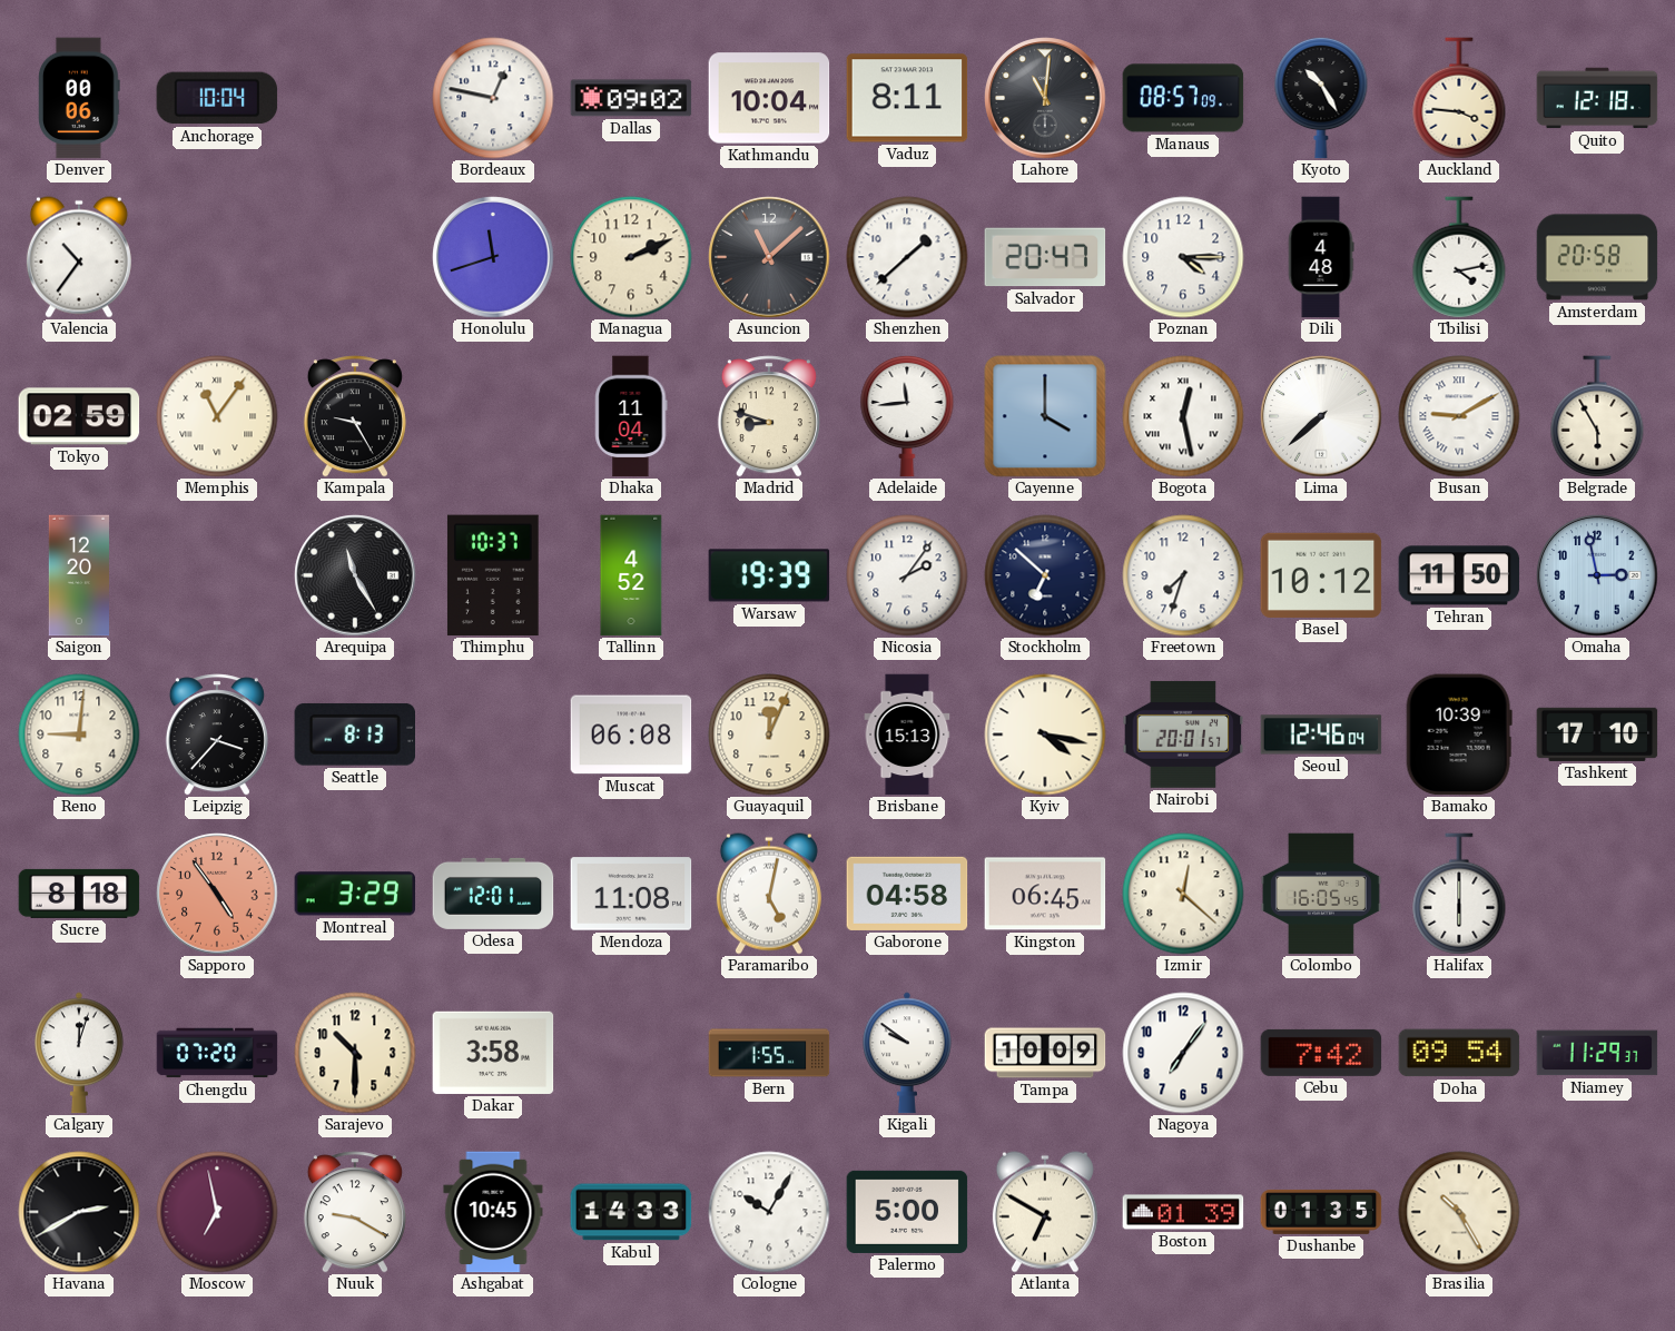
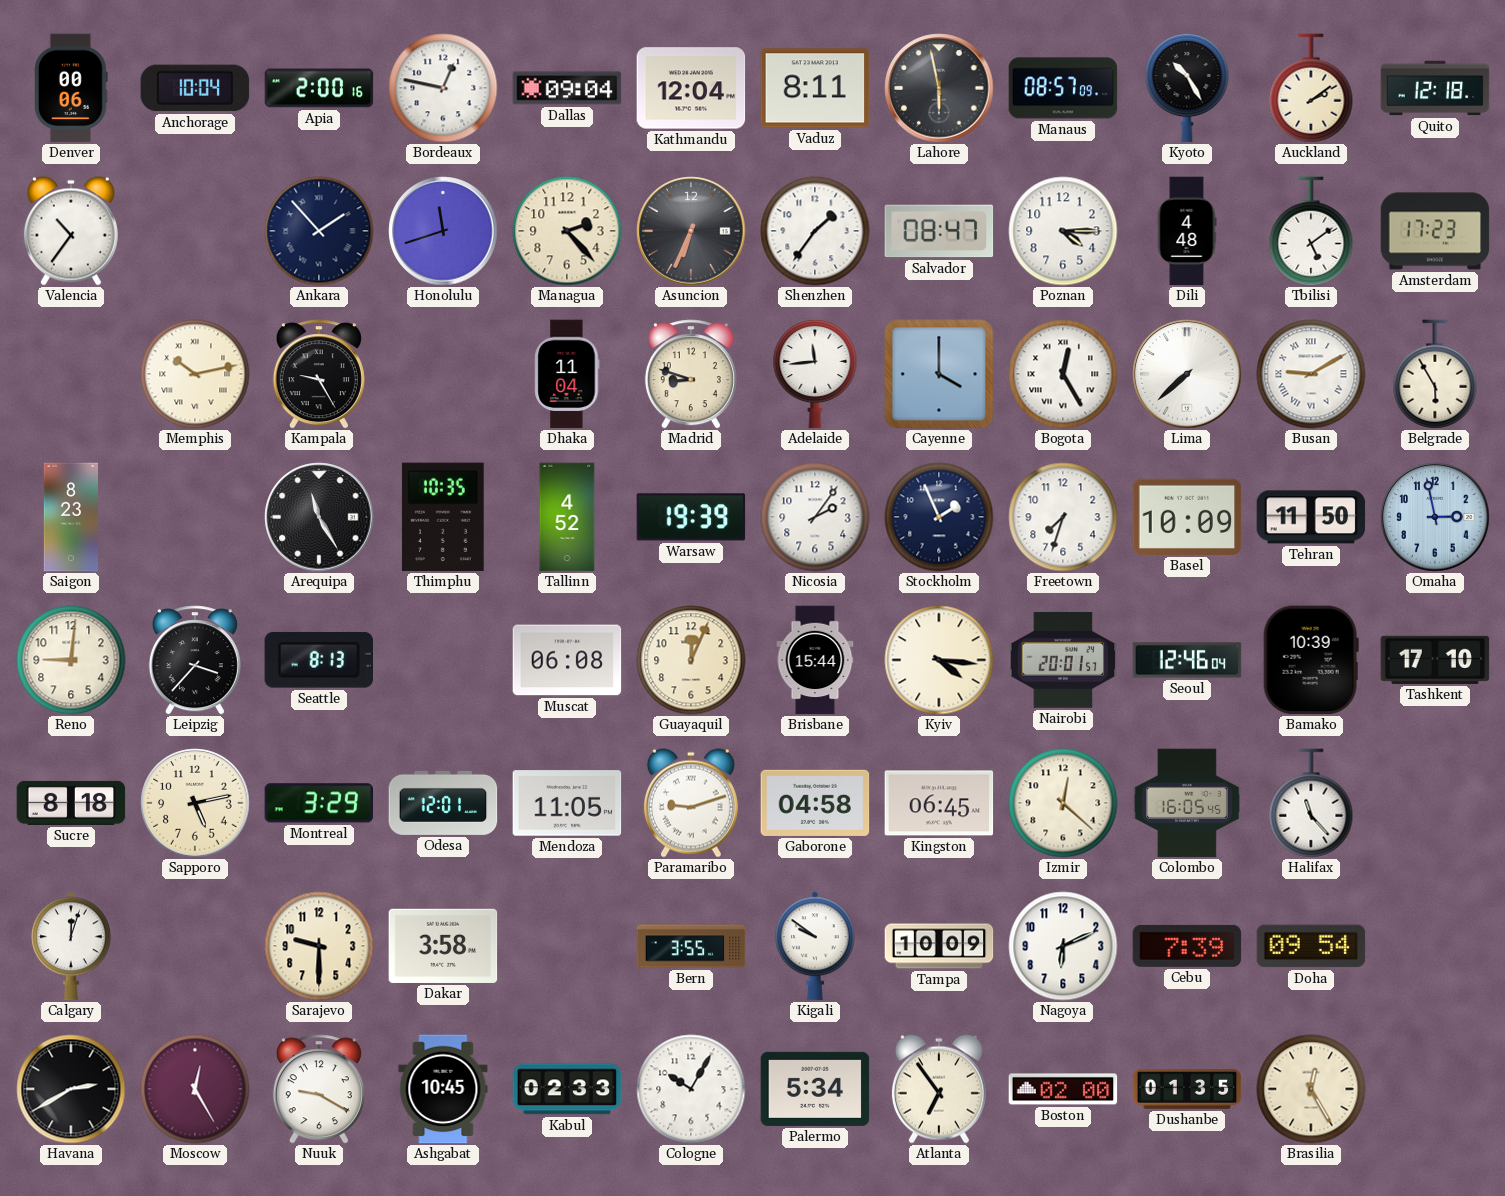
Apia: none -> 2:00
Dallas: 09:02 -> 09:04
Kathmandu: 10:04 -> 12:04
Lahore: 11:01 -> 5:58
Auckland: 3:46 -> 2:09
Ankara: none -> 1:53
Managua: 2:11 -> 2:23
Asuncion: 11:08 -> 6:34
Shenzhen: 1:38 -> 1:36
Salvador: 20:47 -> 08:47
Tbilisi: 4:13 -> 5:09
Amsterdam: 20:58 -> 17:23
Tokyo: 02:59 -> none
Memphis: 11:06 -> 10:13
Bogota: 12:28 -> 12:25
Saigon: 12:20 -> 8:23
Thimphu: 10:37 -> 10:35
Stockholm: 6:52 -> 1:56
Basel: 10:12 -> 10:09
Brisbane: 15:13 -> 15:44
Kyiv: 4:17 -> 4:16
Sapporo: 4:54 -> 5:13
Sapporo dial: salmon -> cream
Mendoza: 11:08 -> 11:05
Paramaribo: 5:02 -> 9:12
Halifax: 6:00 -> 11:23
Chengdu: 07:20 -> none
Sarajevo: 10:30 -> 9:30
Bern: 1:55 -> 3:55
Nagoya: 7:06 -> 6:11
Cebu: 7:42 -> 7:39
Niamey: 11:29 -> none
Moscow: 6:58 -> 12:25
Kabul: 14:33 -> 02:33
Palermo: 5:00 -> 5:34
Atlanta: 6:50 -> 6:54
Boston: 01:39 -> 02:00
Brasilia: 10:25 -> 12:25
